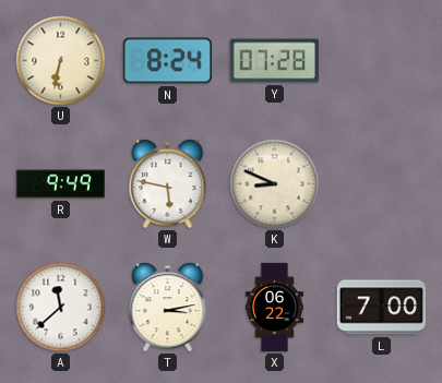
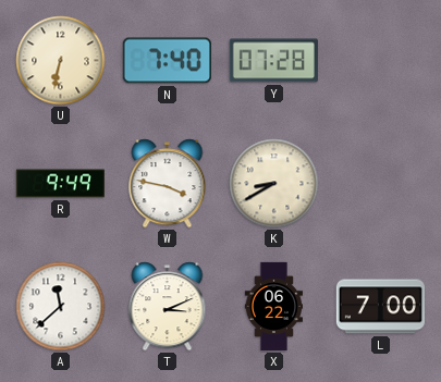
N: 8:24 -> 7:40
W: 5:47 -> 3:47
K: 8:49 -> 8:40
T: 3:13 -> 3:11
